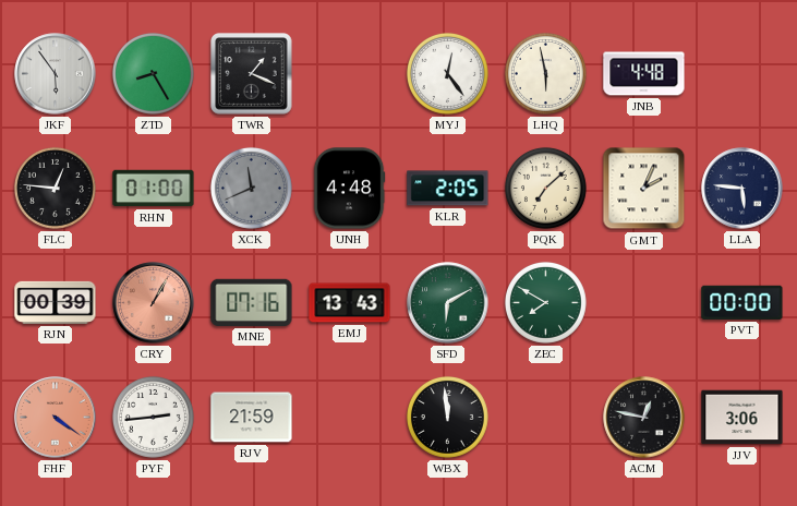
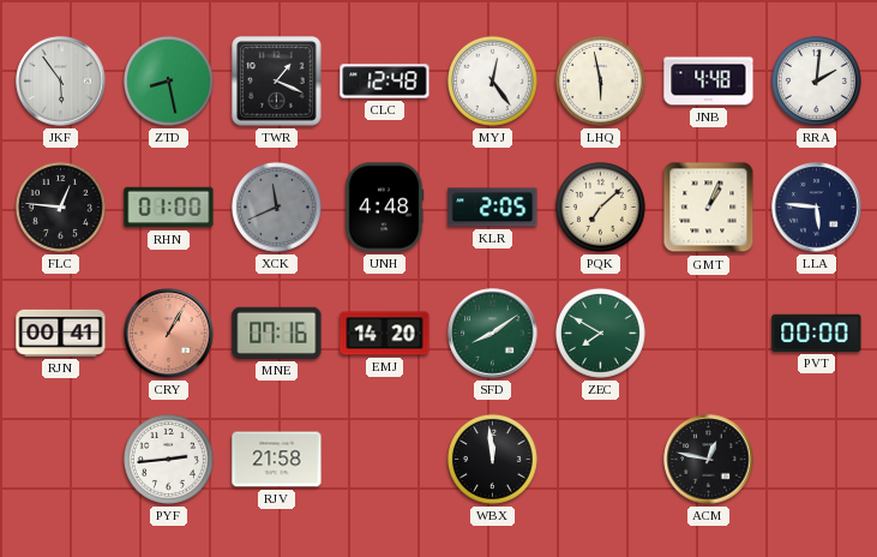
ZTD: 8:25 -> 8:28
CLC: none -> 12:48
RRA: none -> 2:01
GMT: 2:04 -> 1:04
RJN: 00:39 -> 00:41
EMJ: 13:43 -> 14:20
SFD: 6:10 -> 8:09
FHF: 4:21 -> none
RJV: 21:59 -> 21:58
JJV: 3:06 -> none
